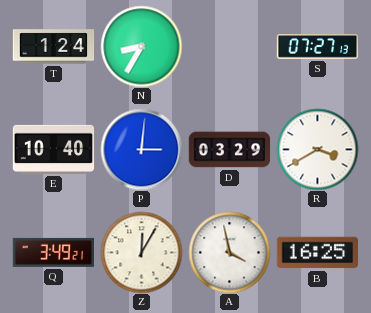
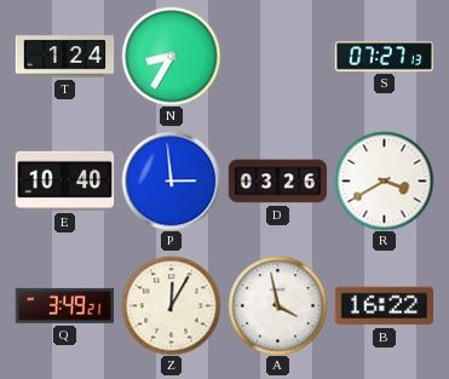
P: 3:01 -> 2:59
D: 03:29 -> 03:26
B: 16:25 -> 16:22
